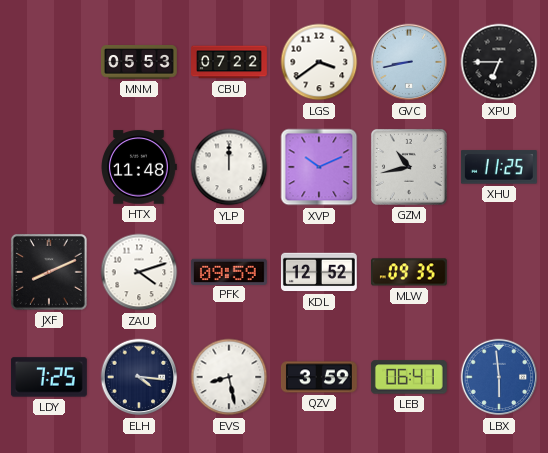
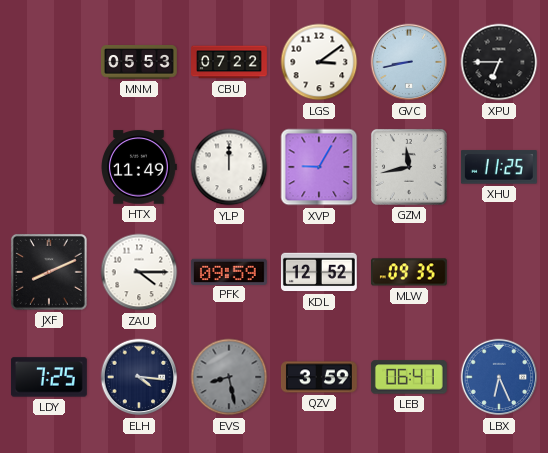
LGS: 3:39 -> 3:09
HTX: 11:48 -> 11:49
XVP: 10:11 -> 9:05
GZM: 10:43 -> 11:43
ZAU: 4:12 -> 4:15
EVS dial: white -> grey
LBX: 5:59 -> 6:26
